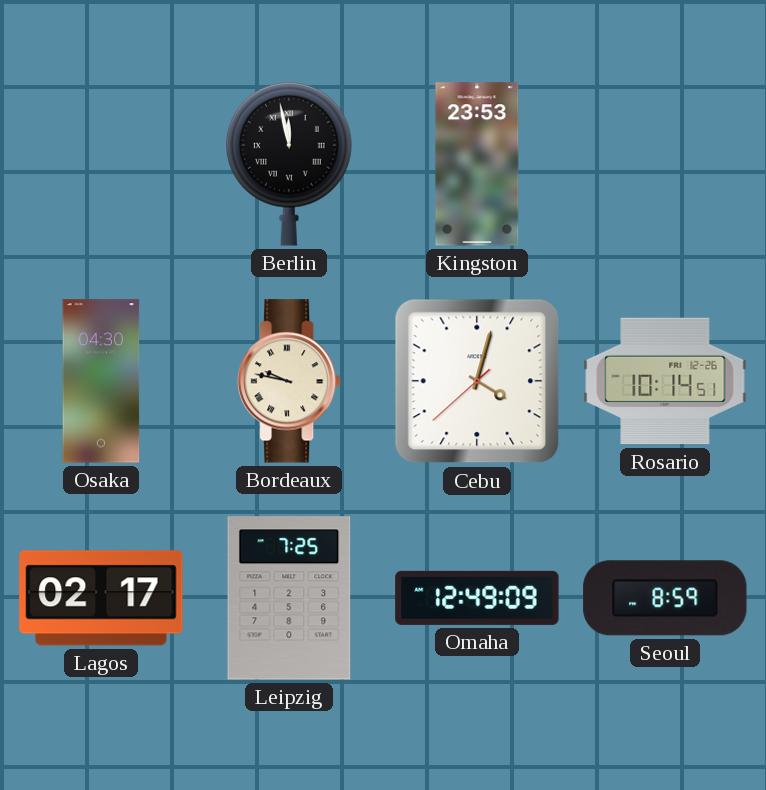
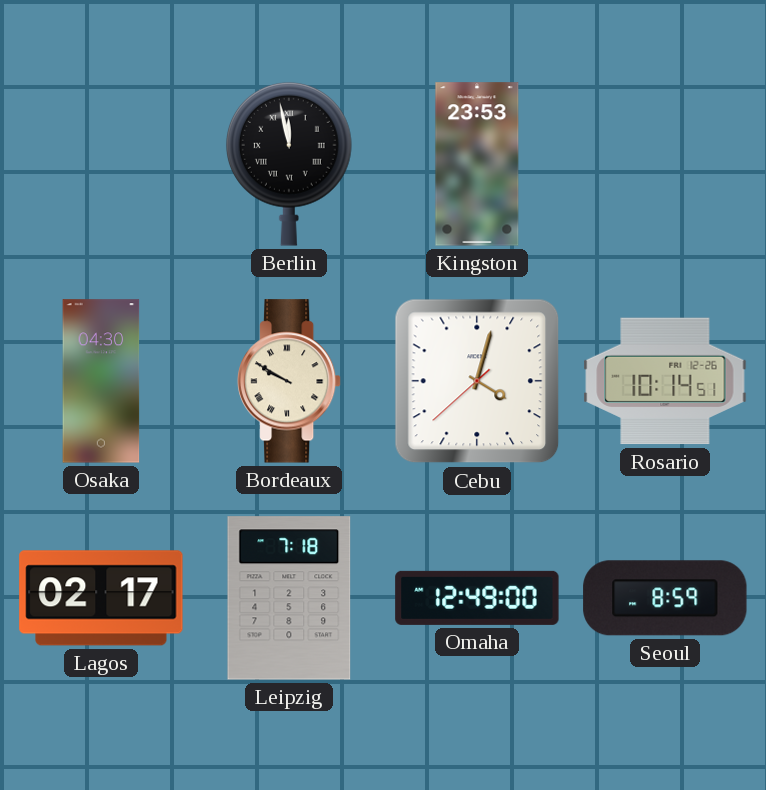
Bordeaux: 9:47 -> 9:50
Leipzig: 7:25 -> 7:18
Omaha: 12:49:09 -> 12:49:00
